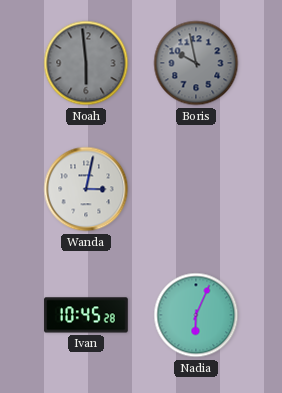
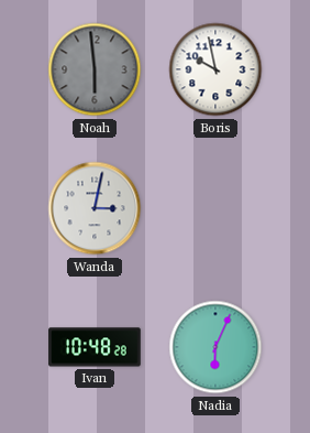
Boris dial: grey -> white
Ivan: 10:45 -> 10:48
